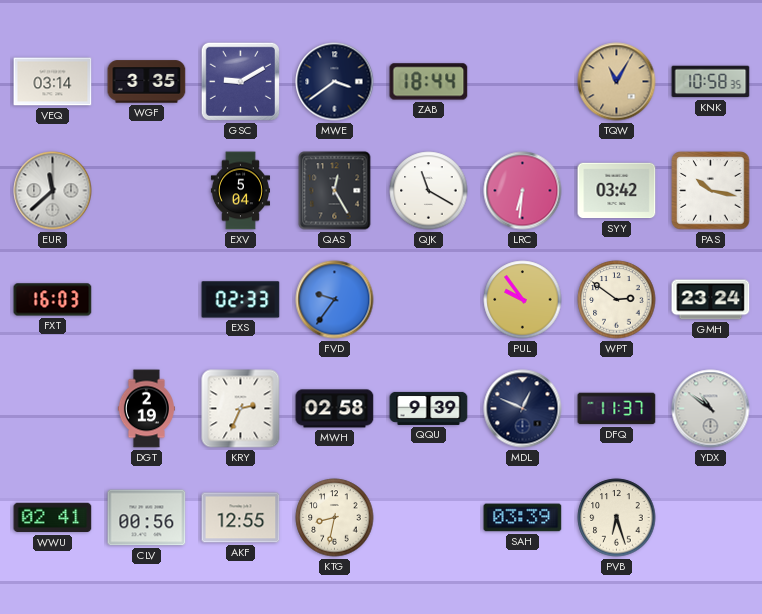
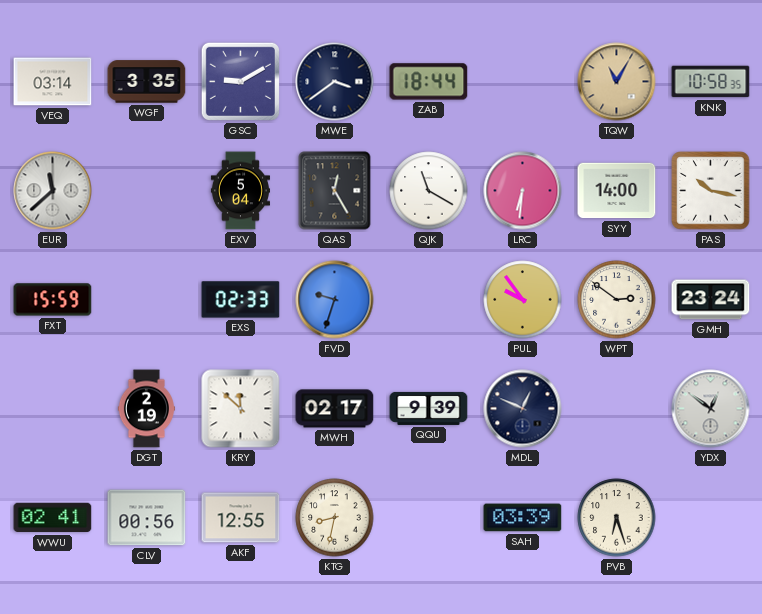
SYY: 03:42 -> 14:00
FXT: 16:03 -> 15:59
FVD: 9:36 -> 9:33
KRY: 2:34 -> 11:52
MWH: 02:58 -> 02:17
DFQ: 11:37 -> none
YDX: 10:51 -> 12:51
